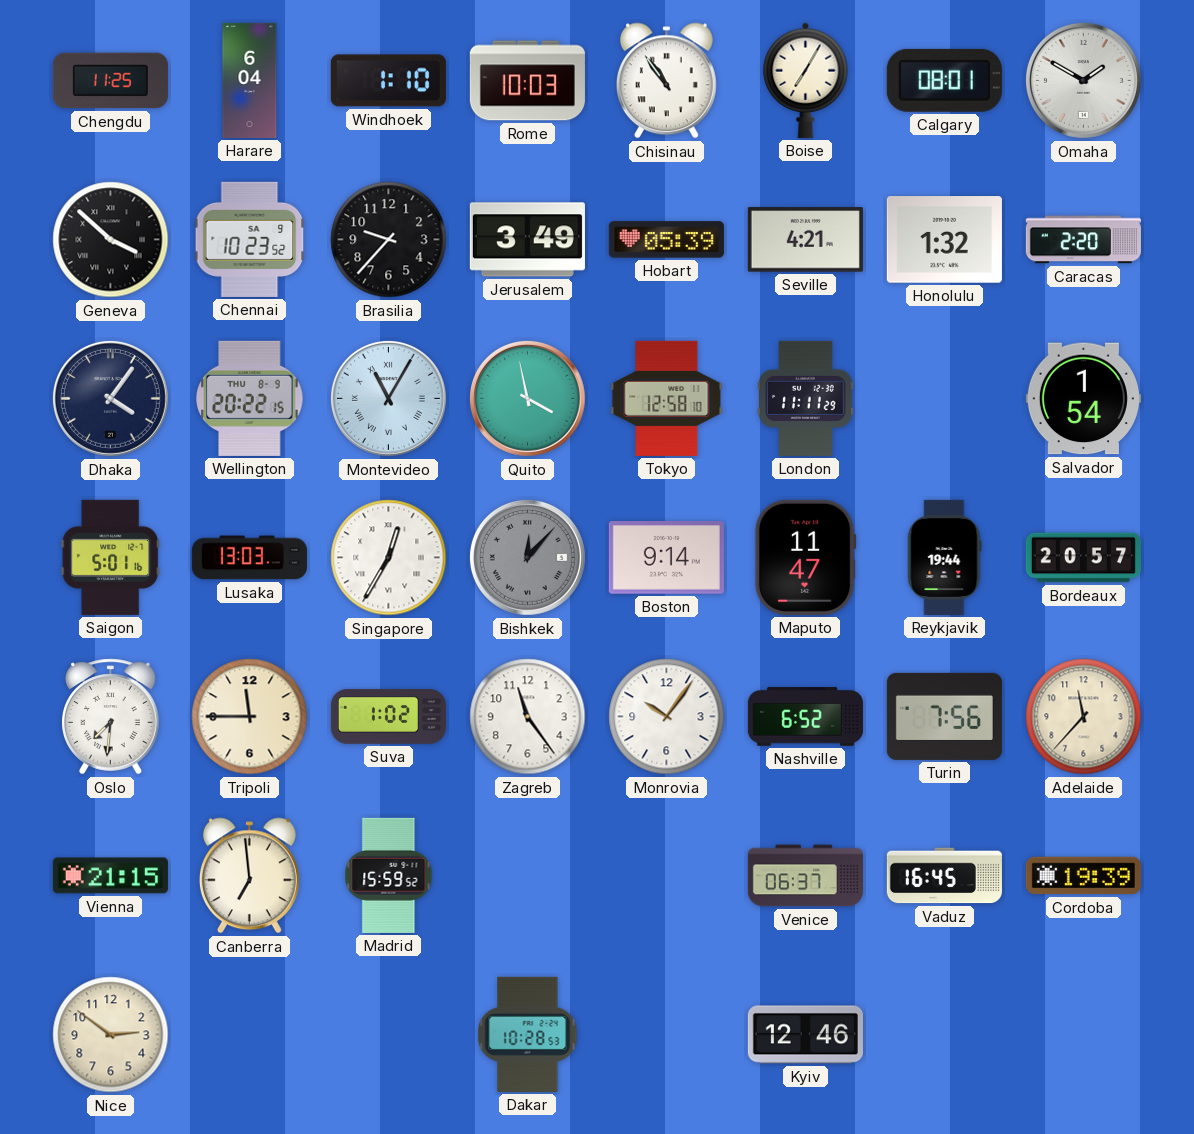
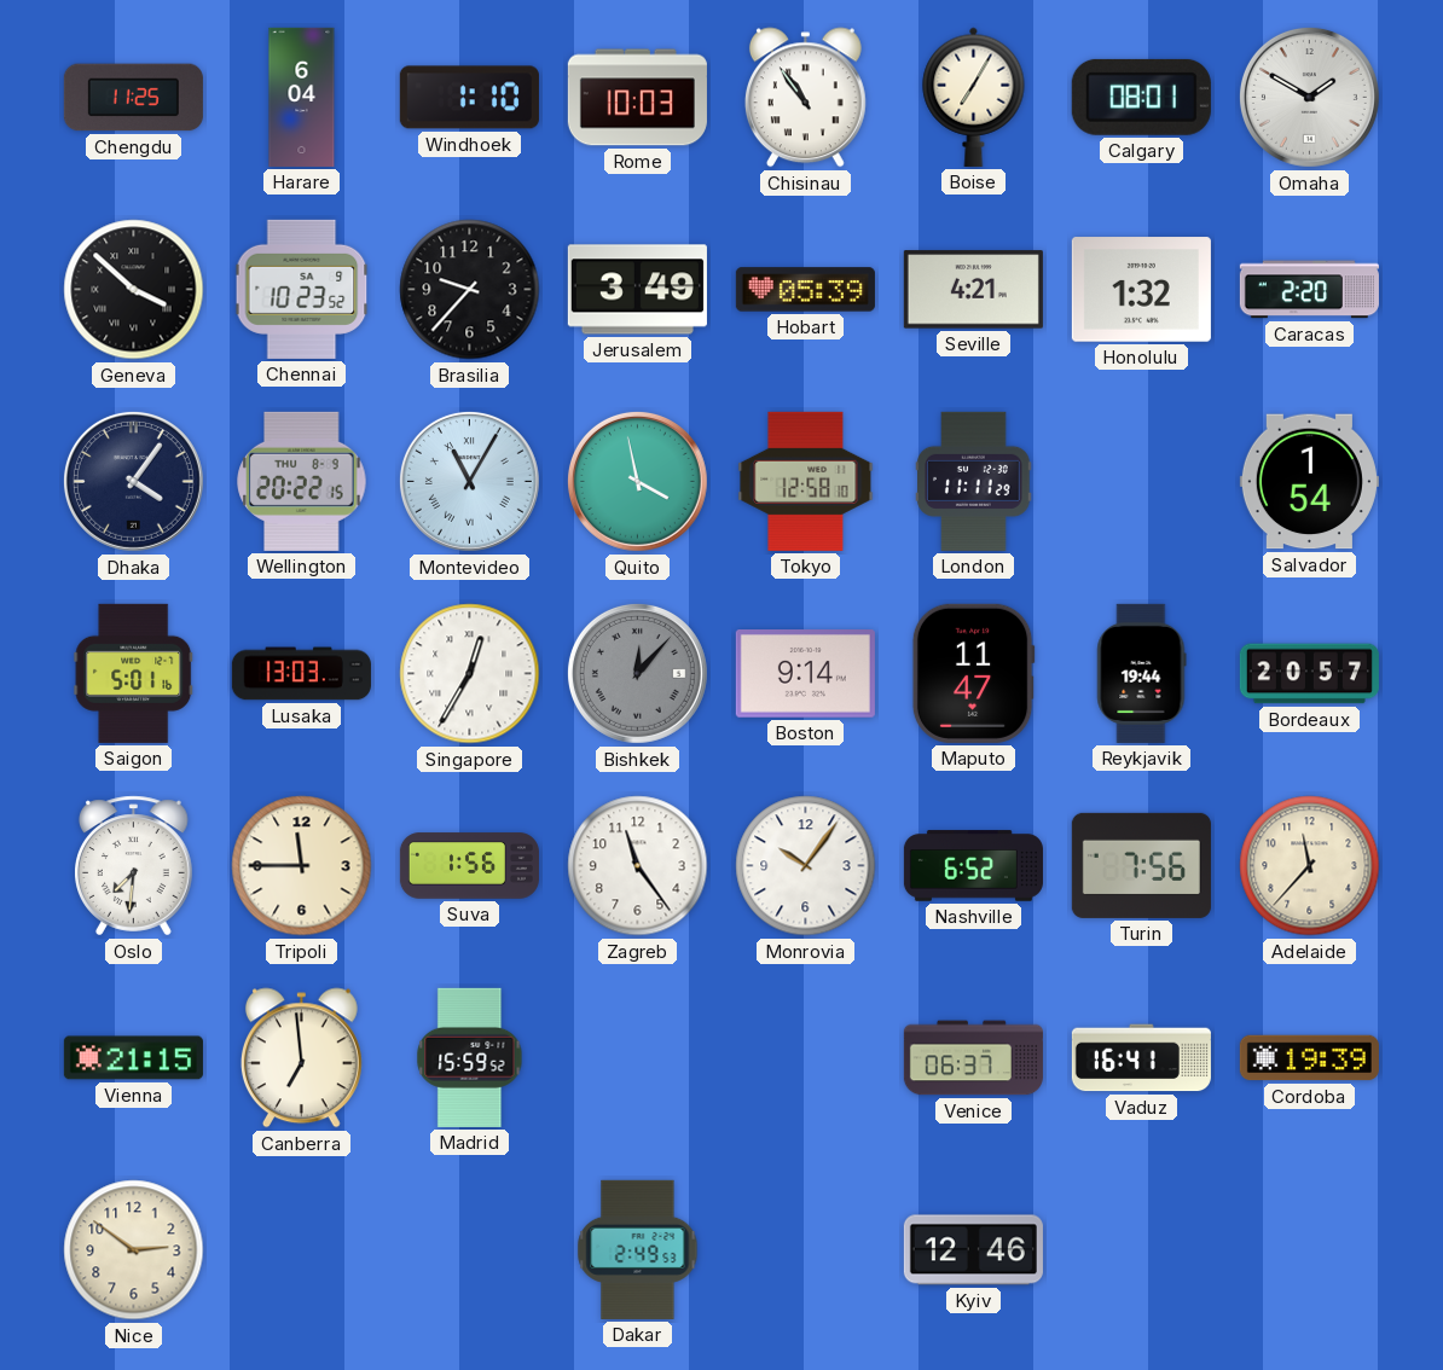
Suva: 1:02 -> 1:56
Vaduz: 16:45 -> 16:41
Dakar: 10:28 -> 2:49
